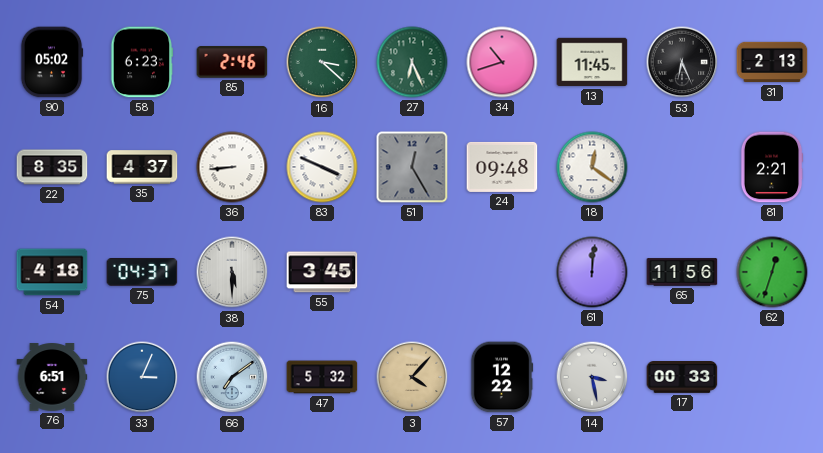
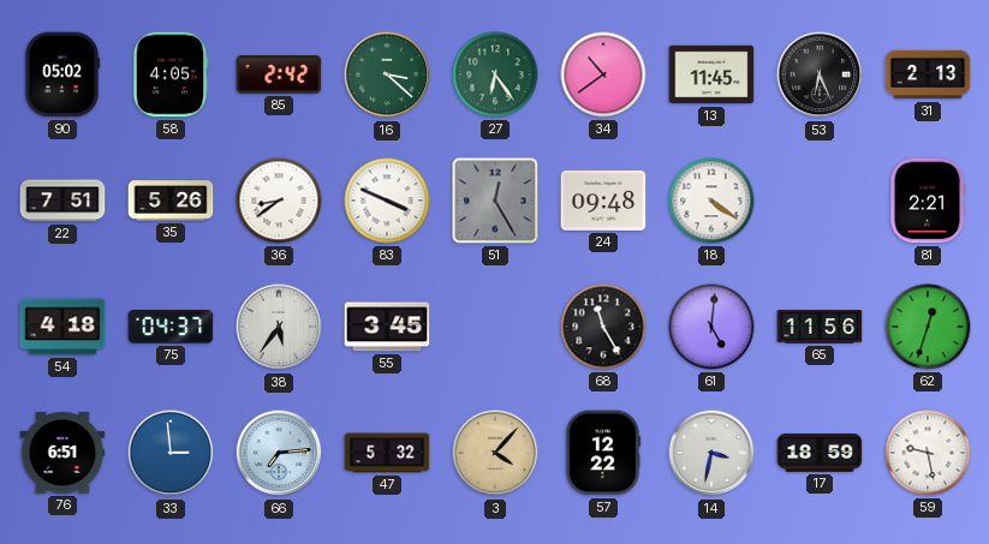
58: 6:23 -> 4:05
85: 2:46 -> 2:42
27: 6:26 -> 6:24
34: 10:42 -> 10:39
22: 8:35 -> 7:51
35: 4:37 -> 5:26
36: 8:44 -> 8:39
18: 12:21 -> 4:21
38: 5:30 -> 5:36
68: none -> 11:25
61: 12:01 -> 5:01
33: 3:04 -> 2:59
66: 7:09 -> 7:14
14: 3:28 -> 3:32
17: 00:33 -> 18:59
59: none -> 9:28
